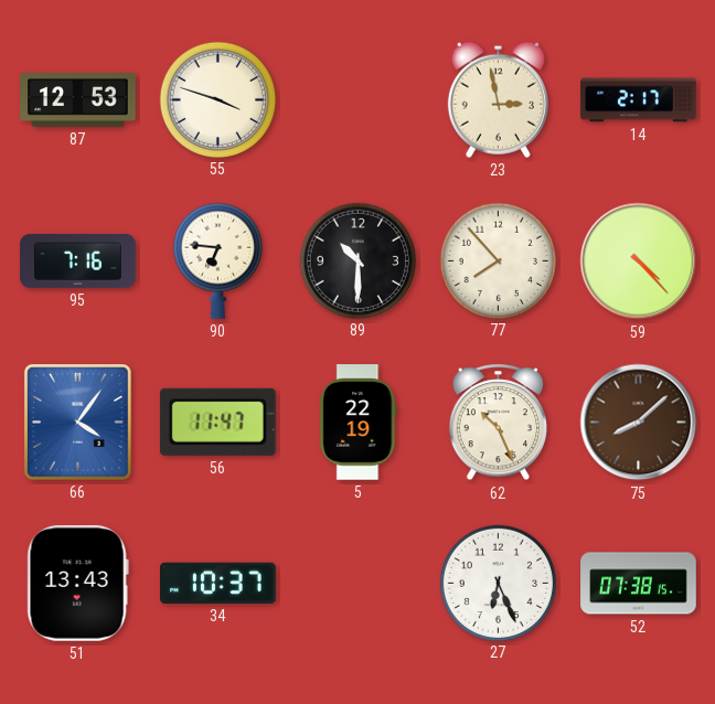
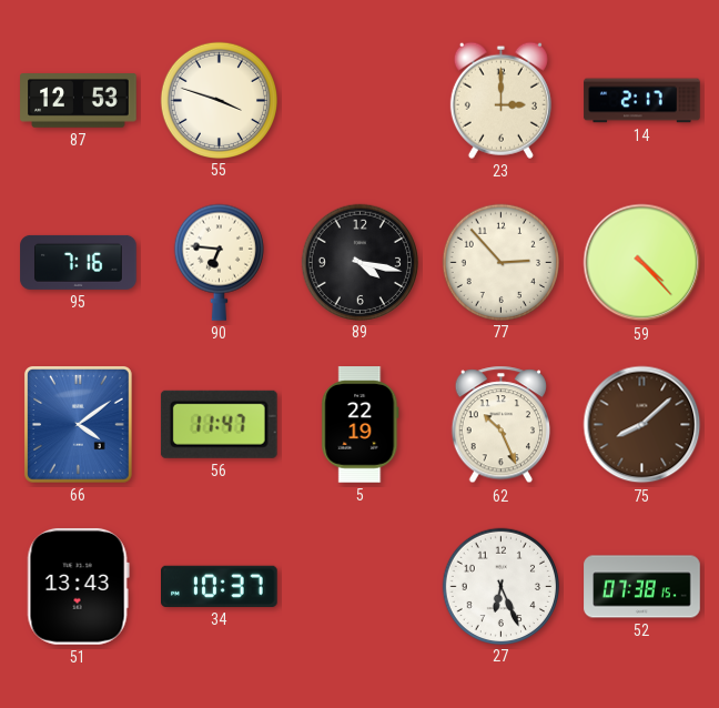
23: 2:58 -> 3:00
89: 10:30 -> 4:17
77: 7:53 -> 2:53
66: 4:06 -> 4:09
